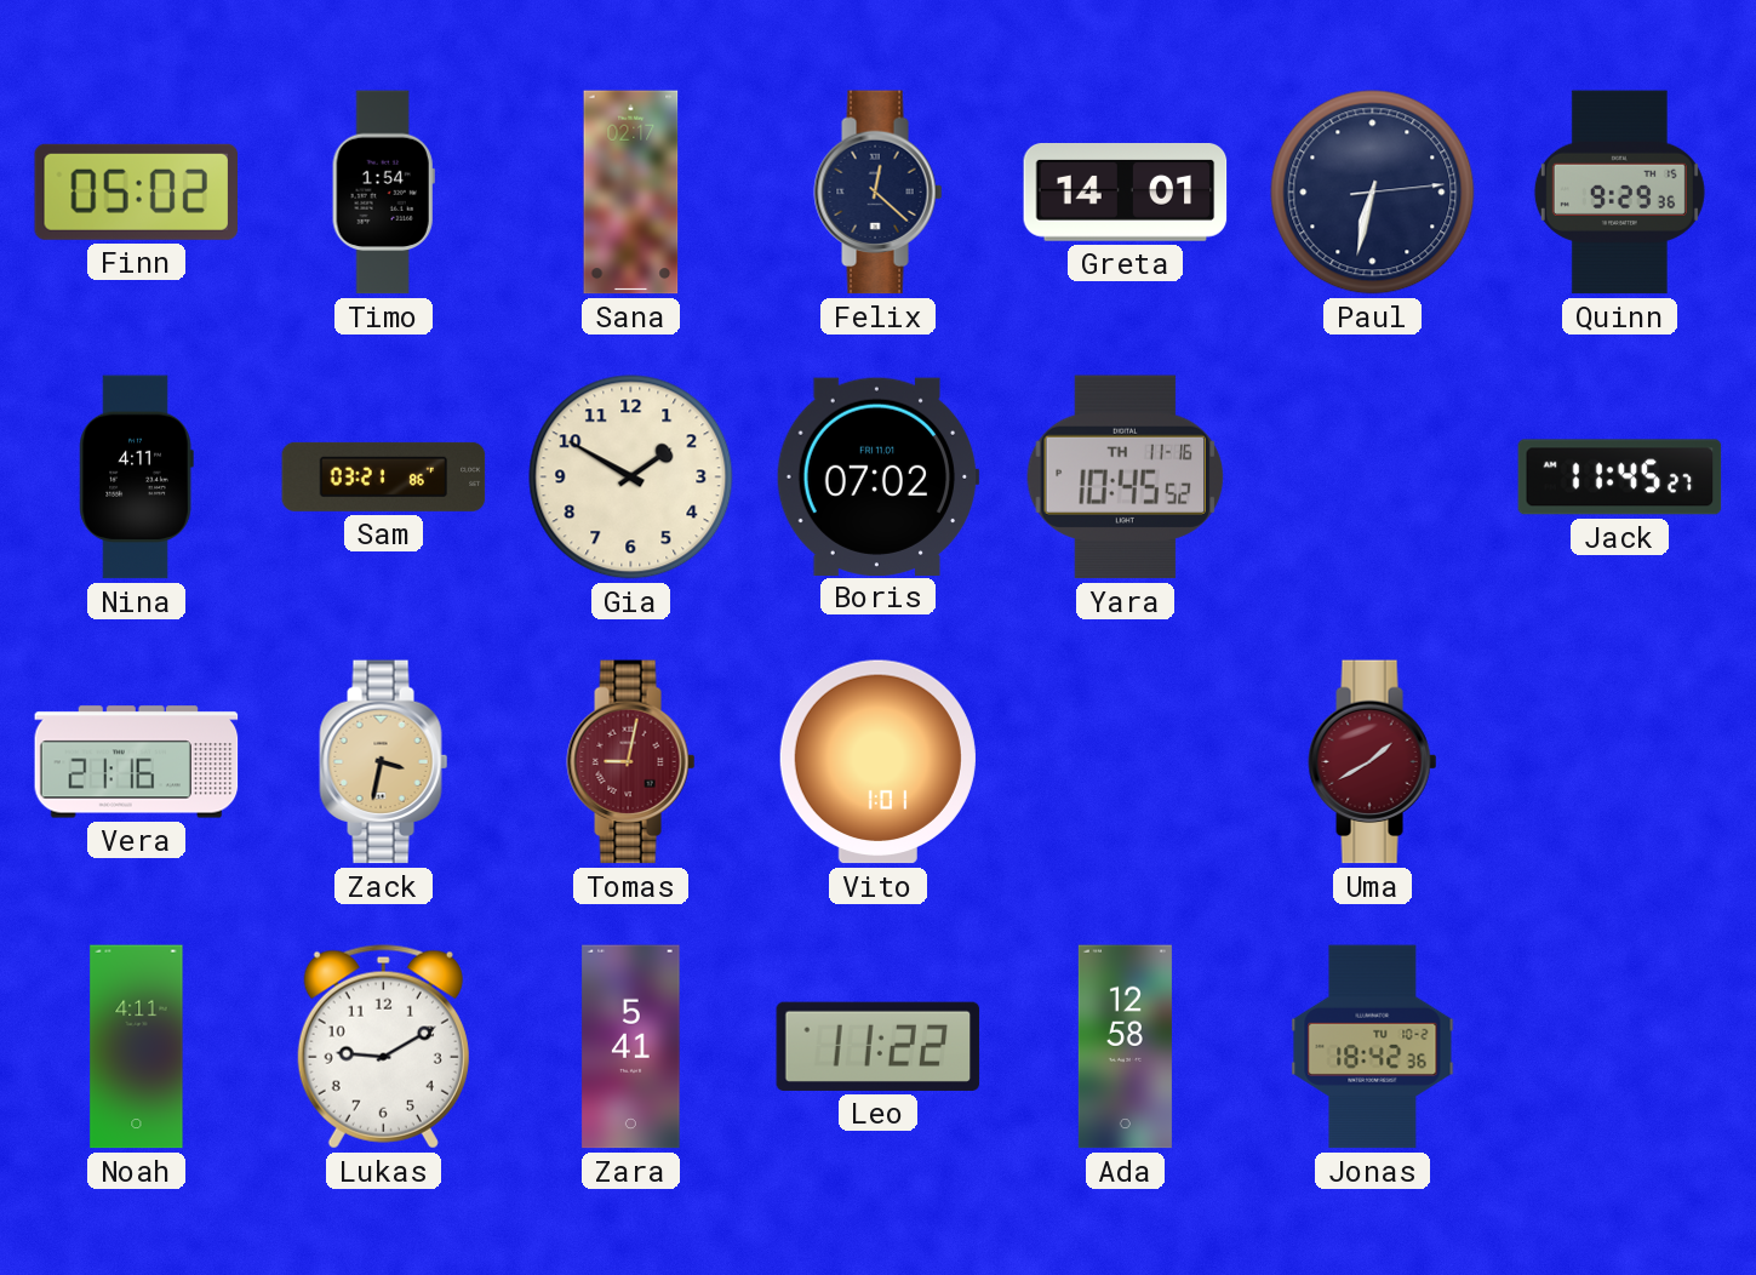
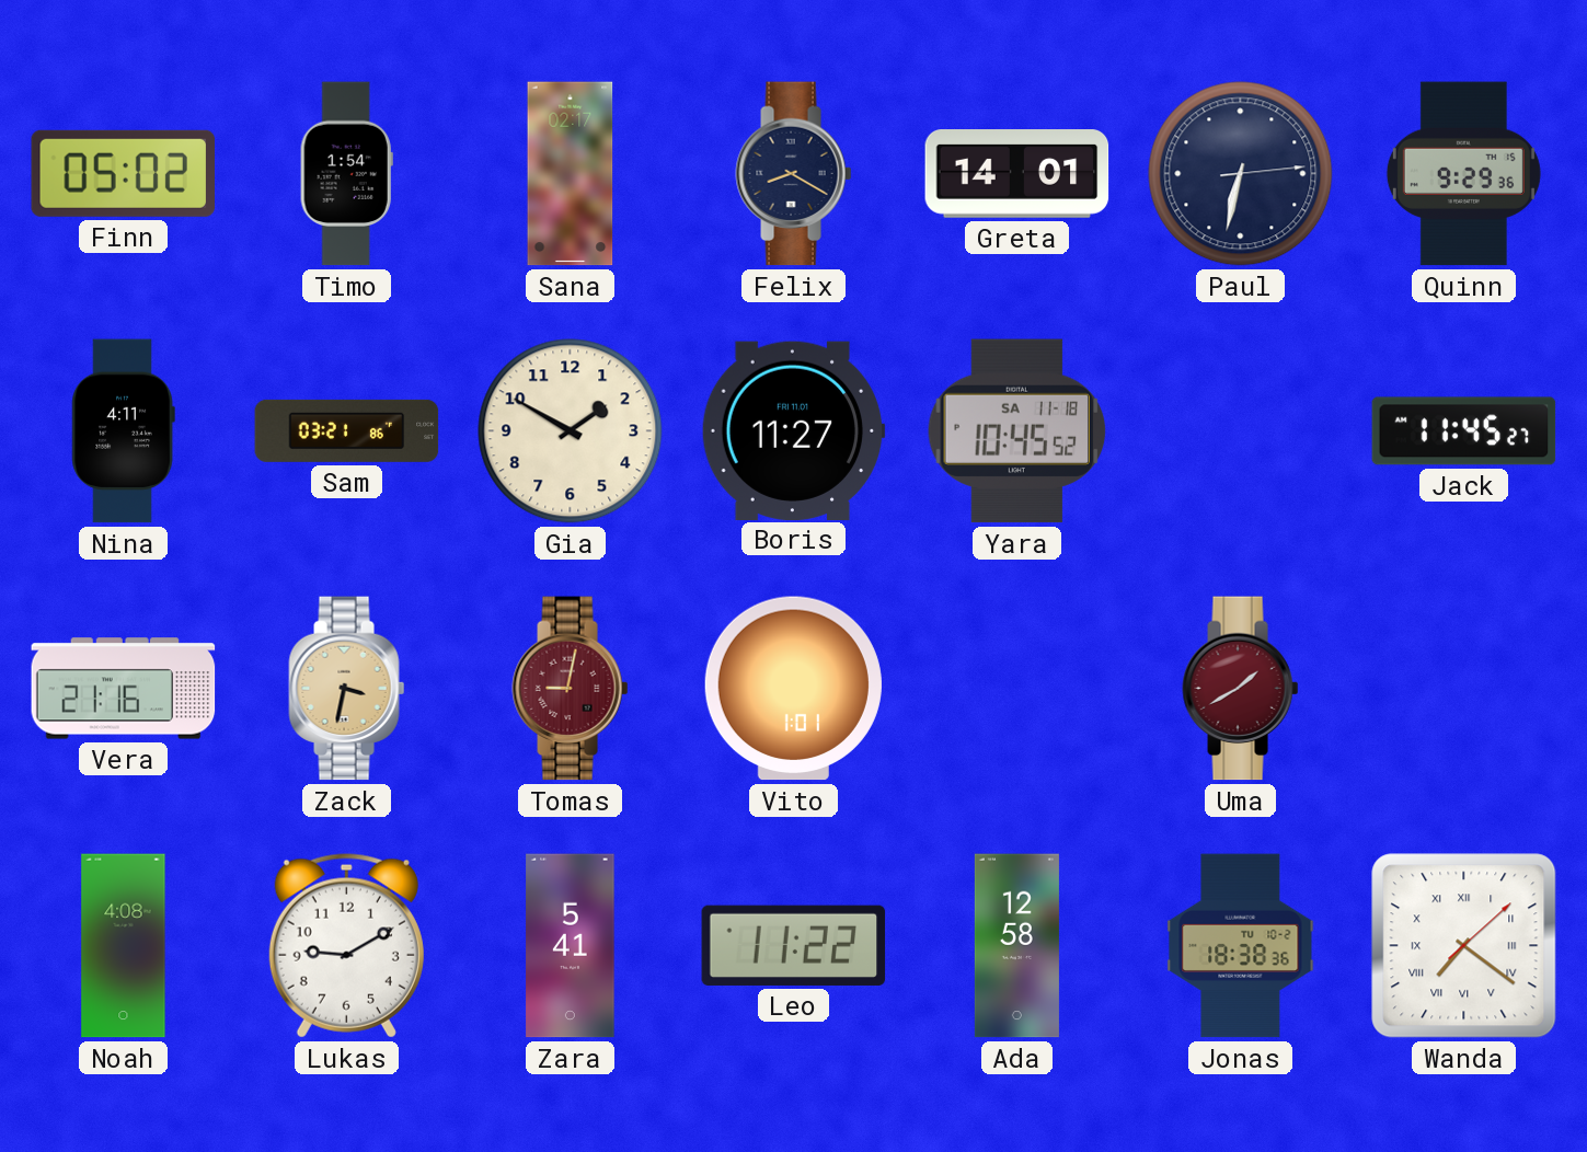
Felix: 12:22 -> 8:20
Boris: 07:02 -> 11:27
Yara date: TH 11-16 -> SA 11-18
Noah: 4:11 -> 4:08
Jonas: 18:42 -> 18:38
Wanda: none -> 7:21
